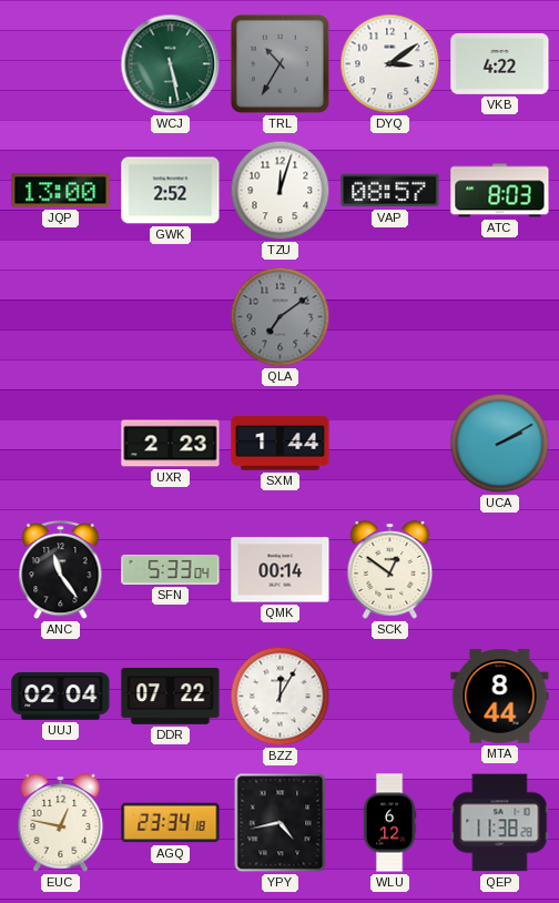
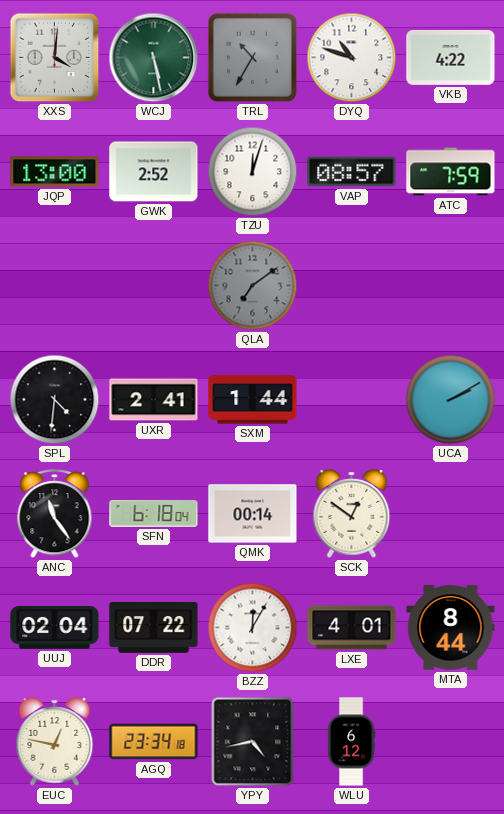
XXS: none -> 4:01
DYQ: 3:09 -> 10:48
ATC: 8:03 -> 7:59
SPL: none -> 4:31
UXR: 2:23 -> 2:41
SFN: 5:33 -> 6:18
LXE: none -> 4:01
QEP: 11:38 -> none
